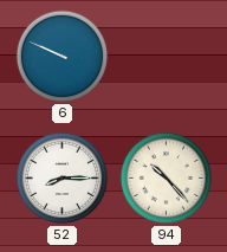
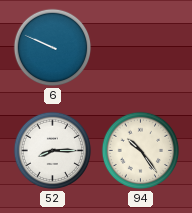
94: 10:23 -> 10:24
